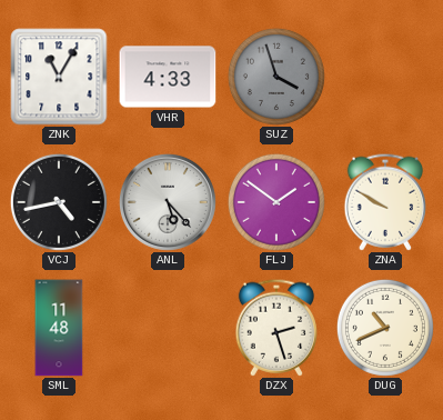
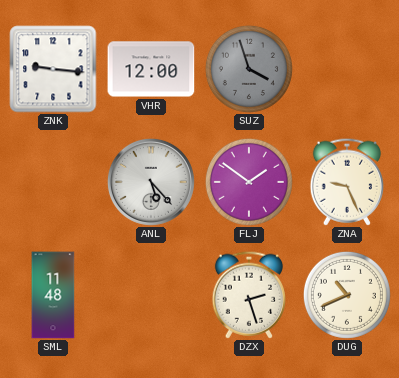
ZNK: 11:05 -> 9:16
VHR: 4:33 -> 12:00
VCJ: 4:43 -> none
ZNA: 9:50 -> 9:26
